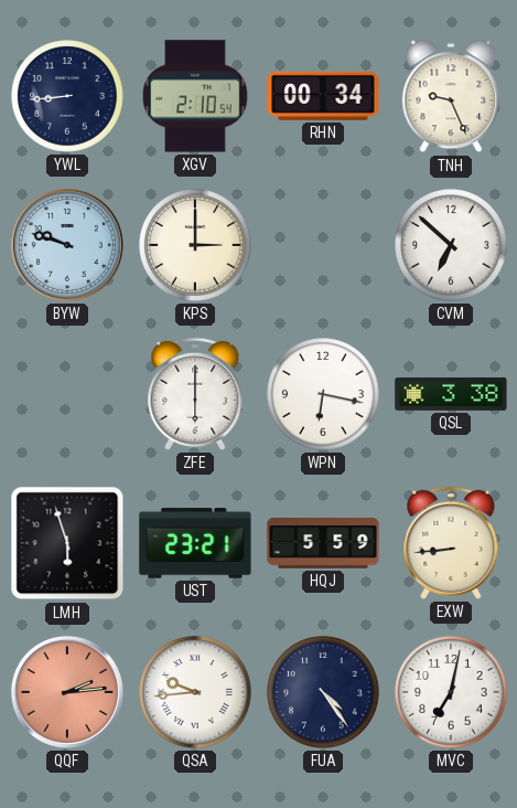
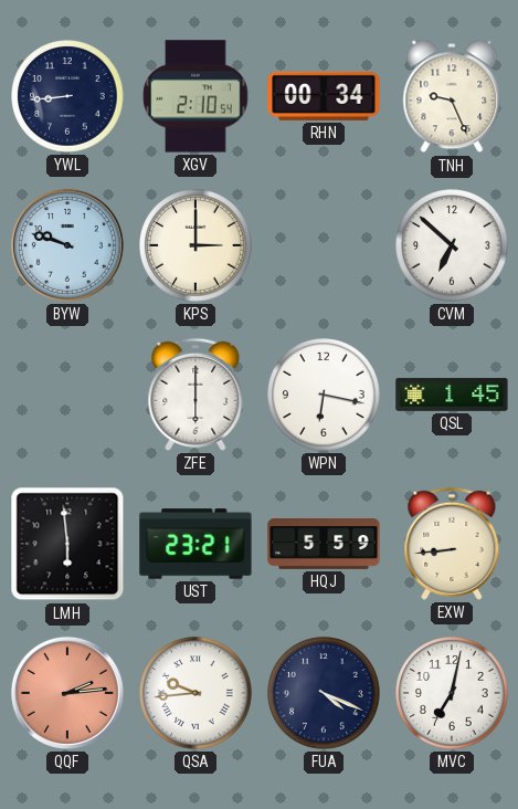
QSL: 3:38 -> 1:45
LMH: 5:57 -> 5:59
FUA: 4:24 -> 4:19
